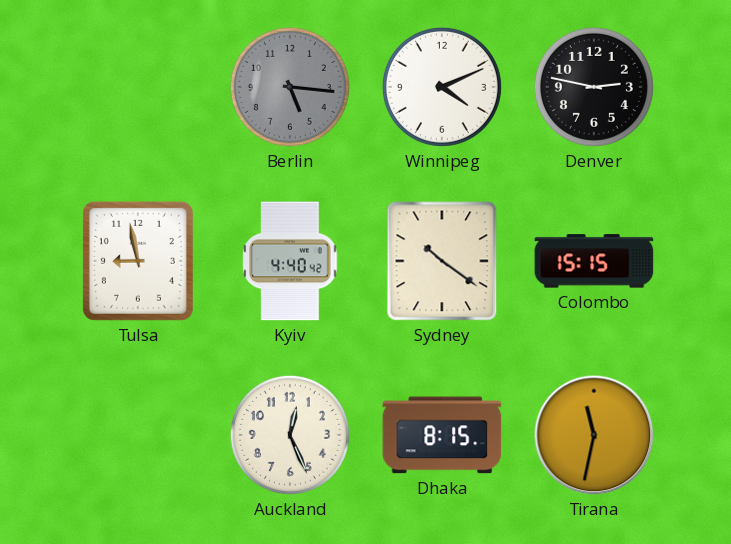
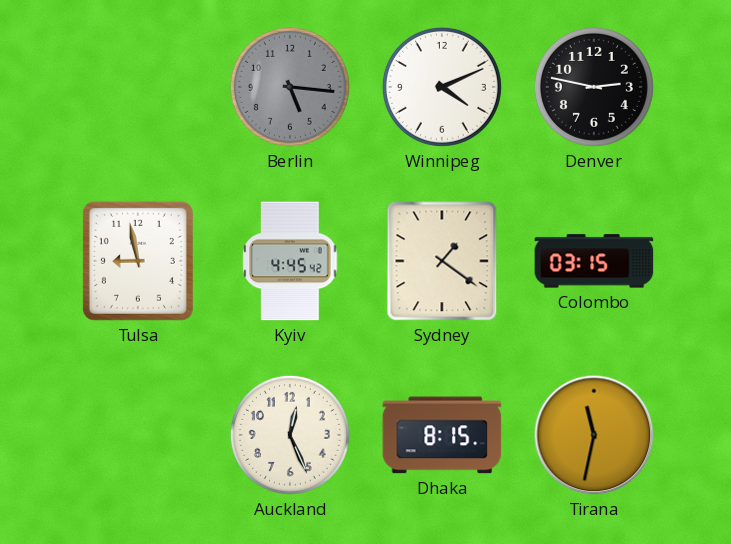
Kyiv: 4:40 -> 4:45
Sydney: 10:21 -> 1:21
Colombo: 15:15 -> 03:15
